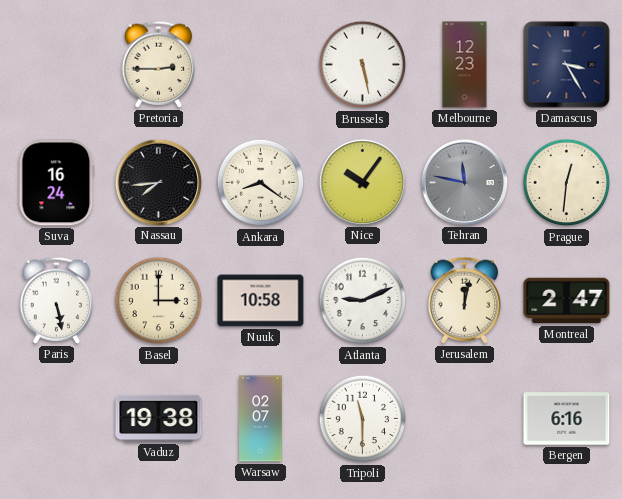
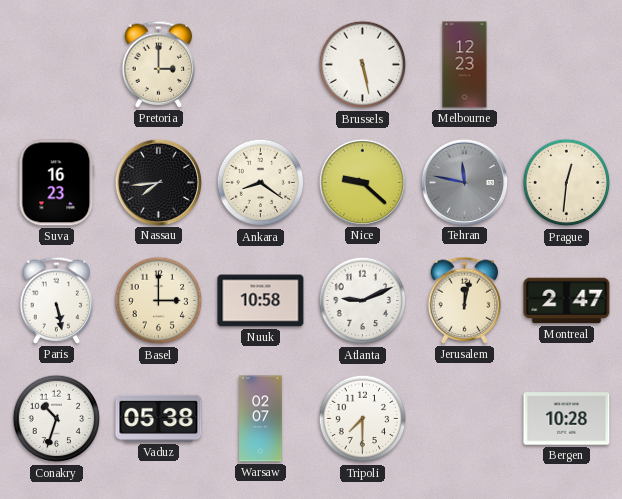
Pretoria: 2:45 -> 3:00
Damascus: 3:25 -> none
Suva: 16:24 -> 16:23
Nice: 10:06 -> 9:22
Conakry: none -> 10:33
Vaduz: 19:38 -> 05:38
Tripoli: 11:30 -> 7:30
Bergen: 6:16 -> 10:28
